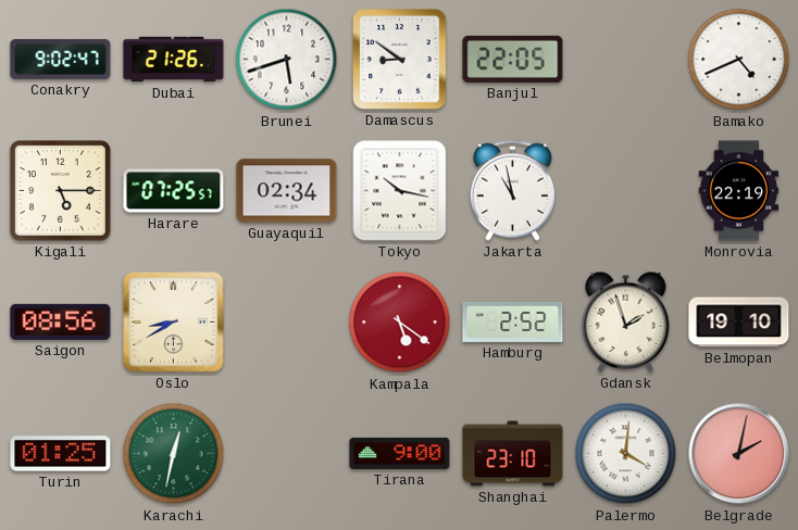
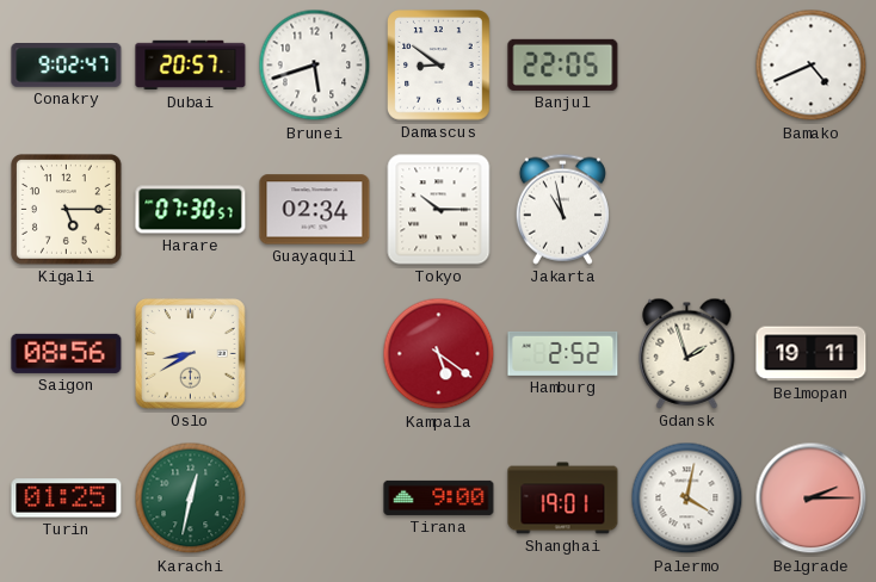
Dubai: 21:26 -> 20:57
Harare: 07:25 -> 07:30
Tokyo: 10:17 -> 10:15
Monrovia: 22:19 -> none
Belmopan: 19:10 -> 19:11
Shanghai: 23:10 -> 19:01
Palermo: 4:01 -> 4:02
Belgrade: 2:02 -> 2:15
